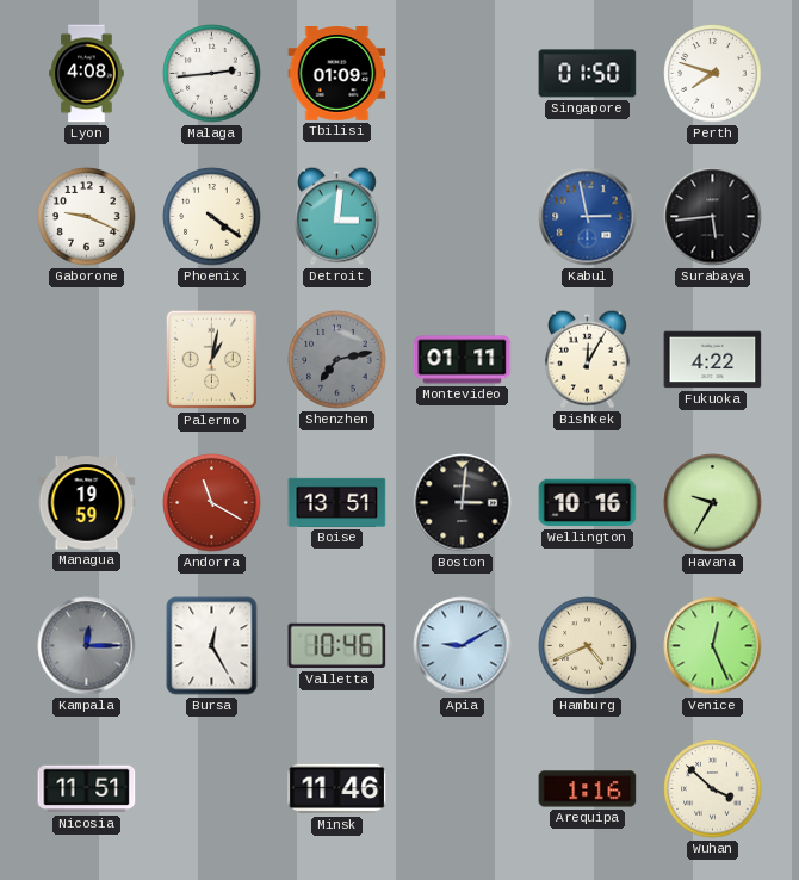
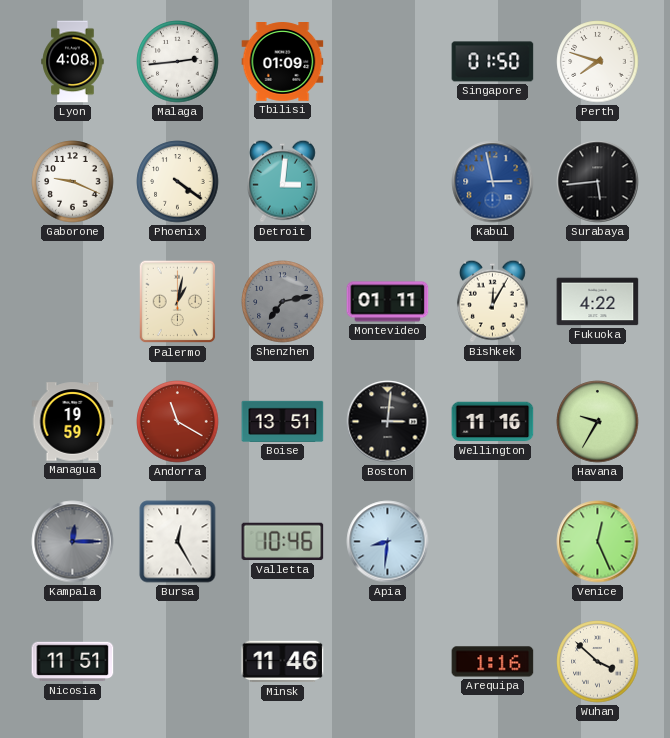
Wellington: 10:16 -> 11:16
Apia: 9:10 -> 8:31
Hamburg: 4:41 -> none
